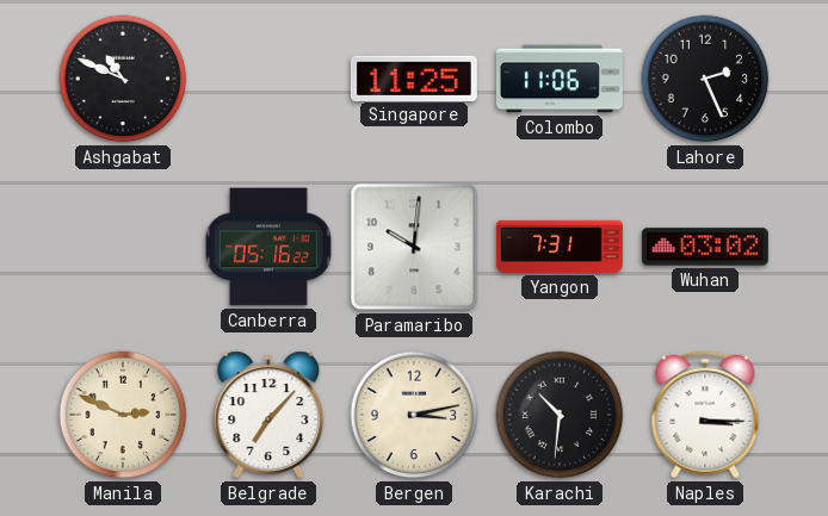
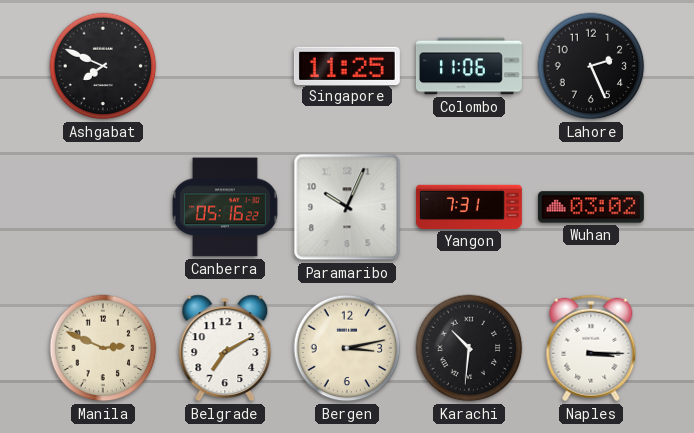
Ashgabat: 10:49 -> 7:49
Paramaribo: 10:01 -> 10:04
Belgrade: 7:07 -> 7:10
